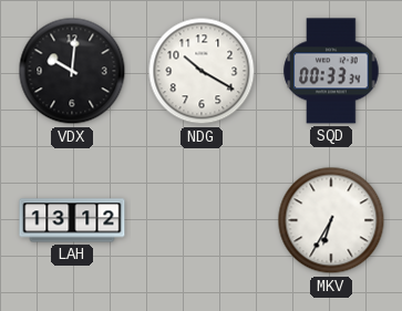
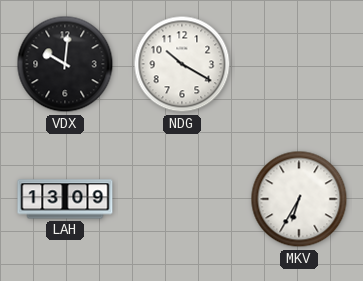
SQD: 00:33 -> none
LAH: 13:12 -> 13:09
